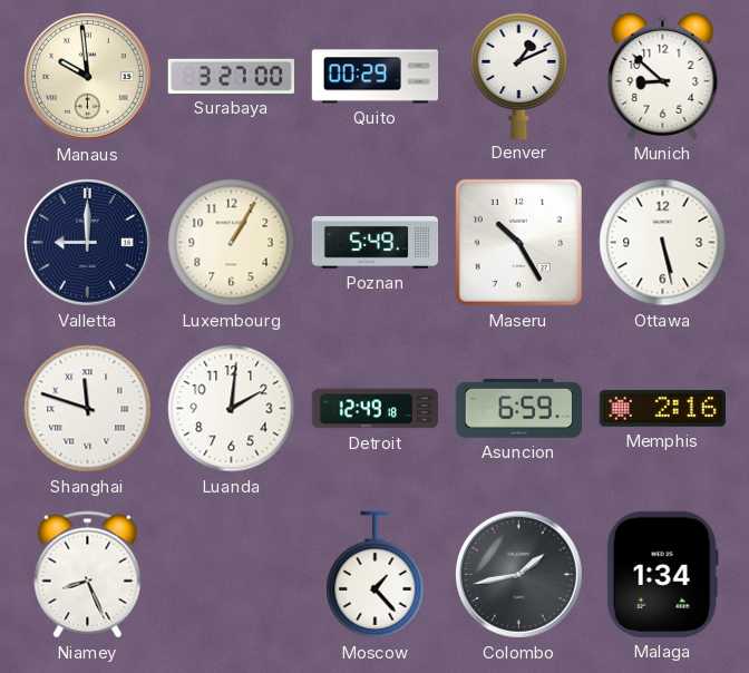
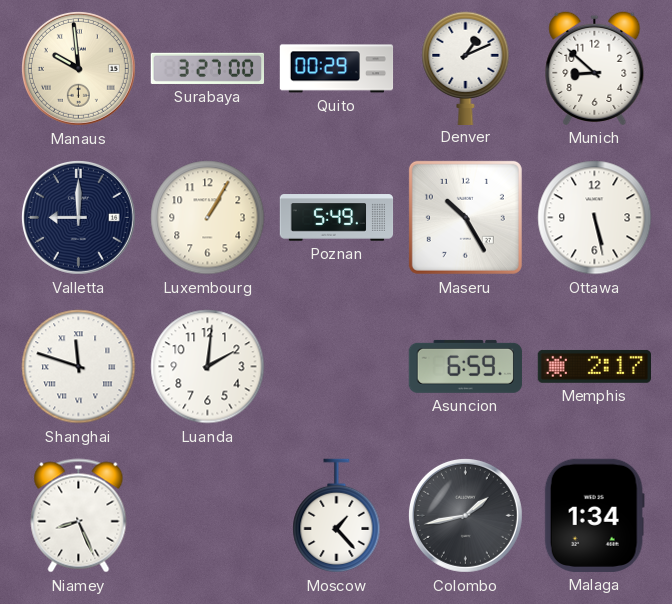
Detroit: 12:49 -> none
Memphis: 2:16 -> 2:17
